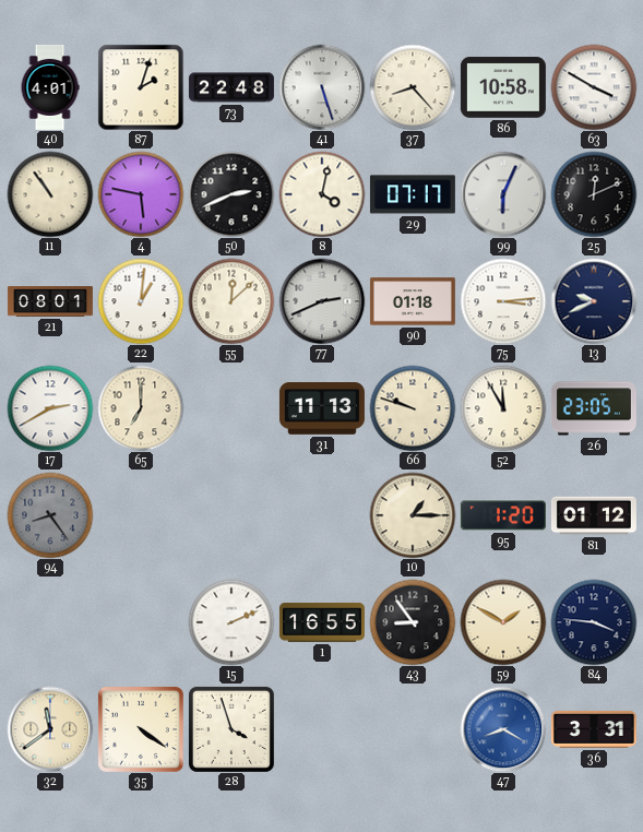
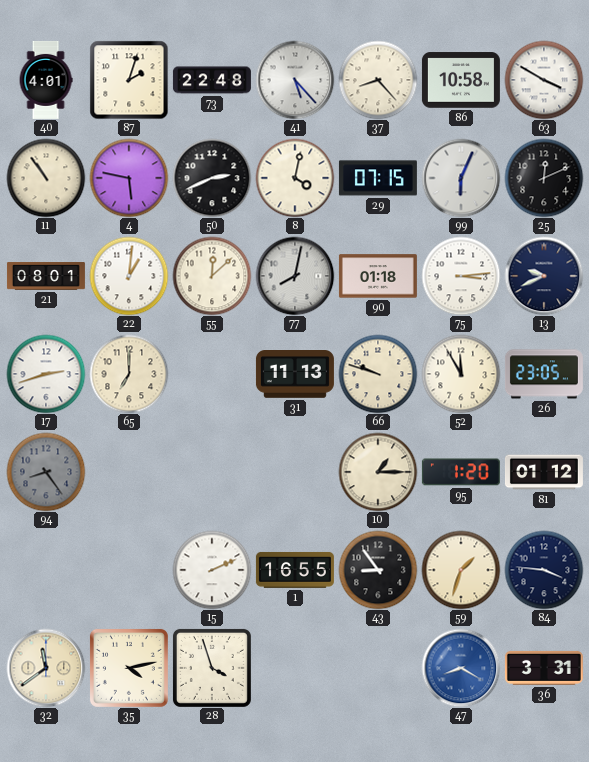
41: 5:27 -> 5:23
29: 07:17 -> 07:15
77: 2:41 -> 8:02
17: 2:40 -> 2:42
59: 1:50 -> 1:33
35: 4:21 -> 4:13
